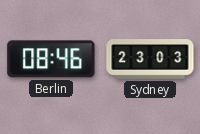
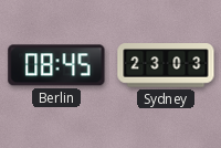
Berlin: 08:46 -> 08:45
